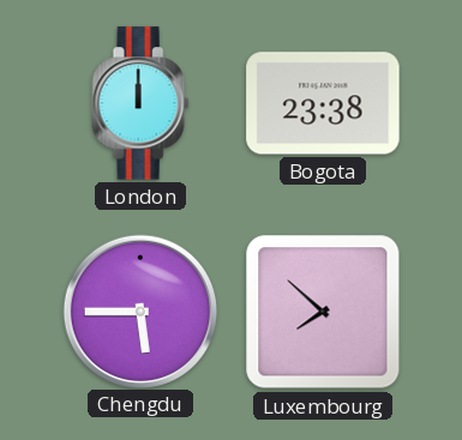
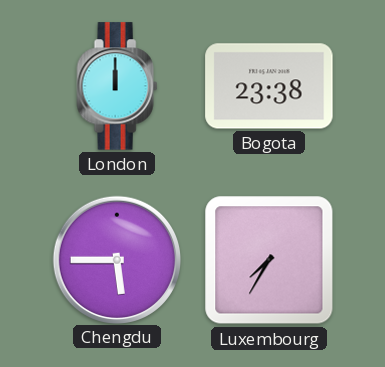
Luxembourg: 7:52 -> 7:35
